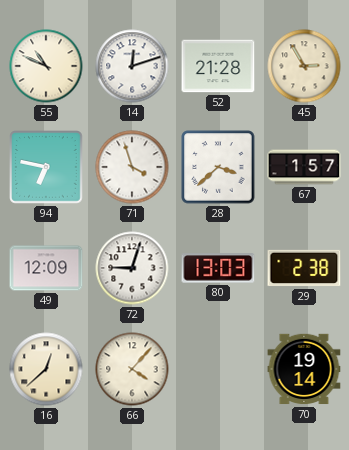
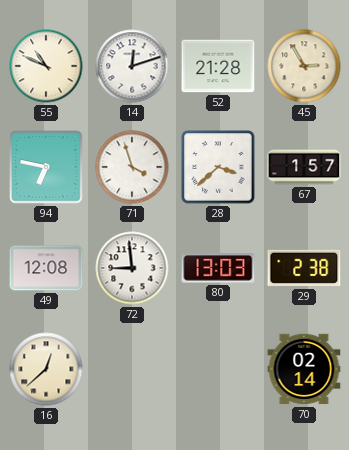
49: 12:09 -> 12:08
72: 9:03 -> 8:59
66: 4:07 -> none
70: 19:14 -> 02:14
